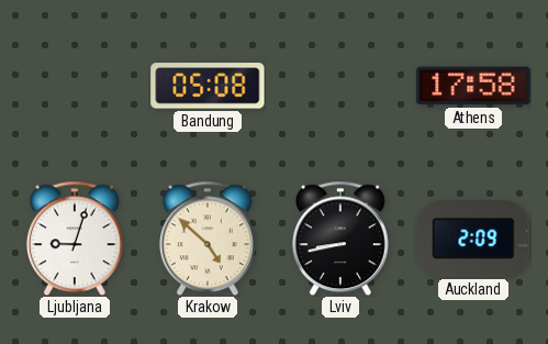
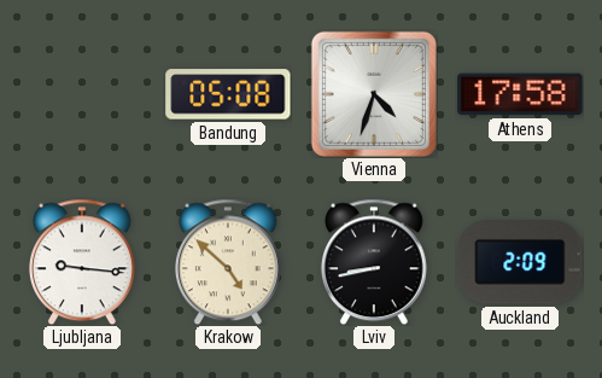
Vienna: none -> 4:33
Ljubljana: 9:03 -> 9:16
